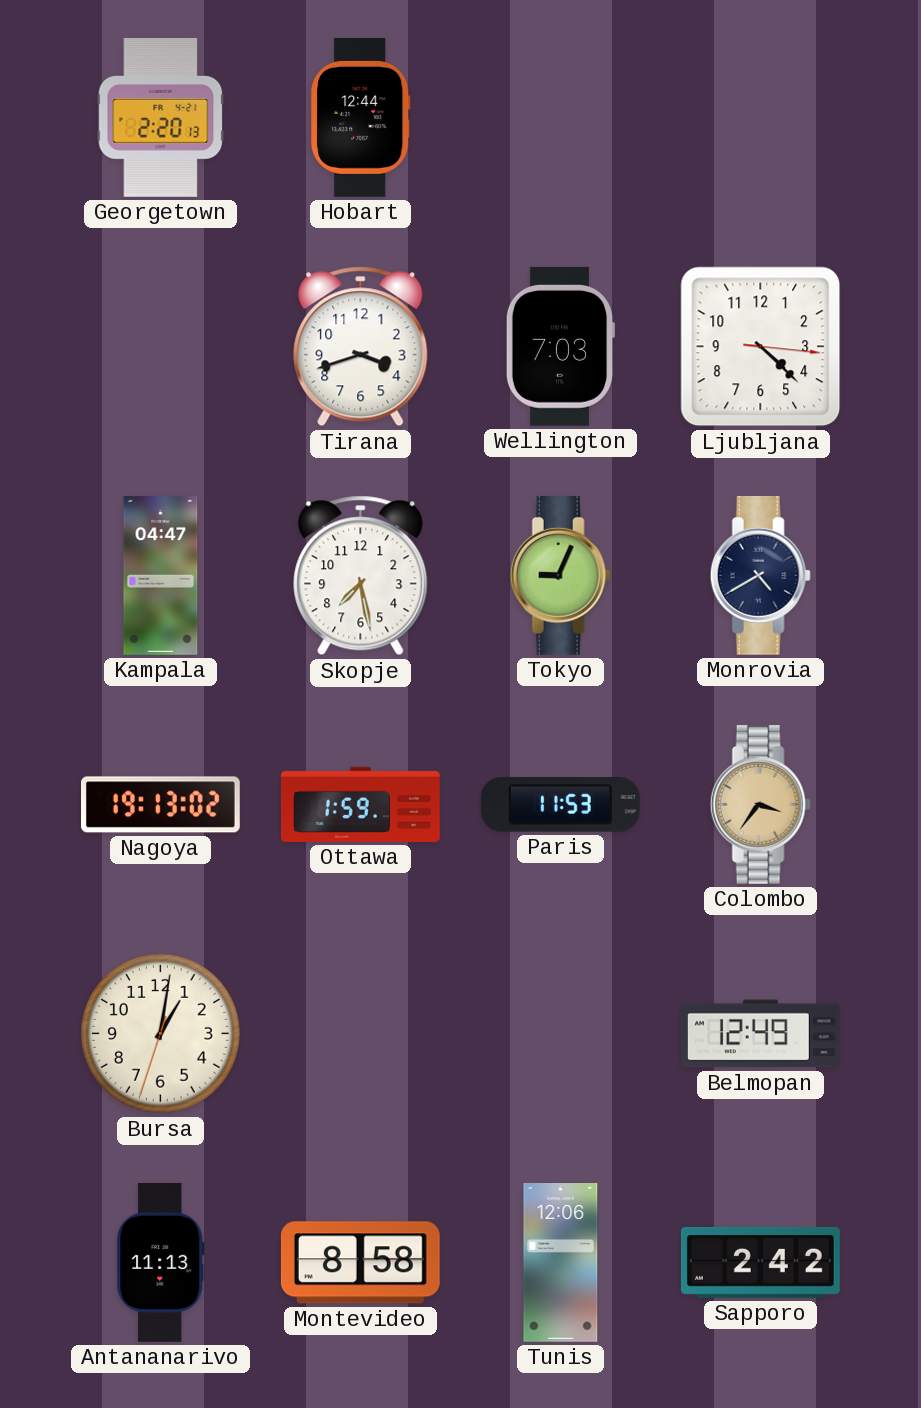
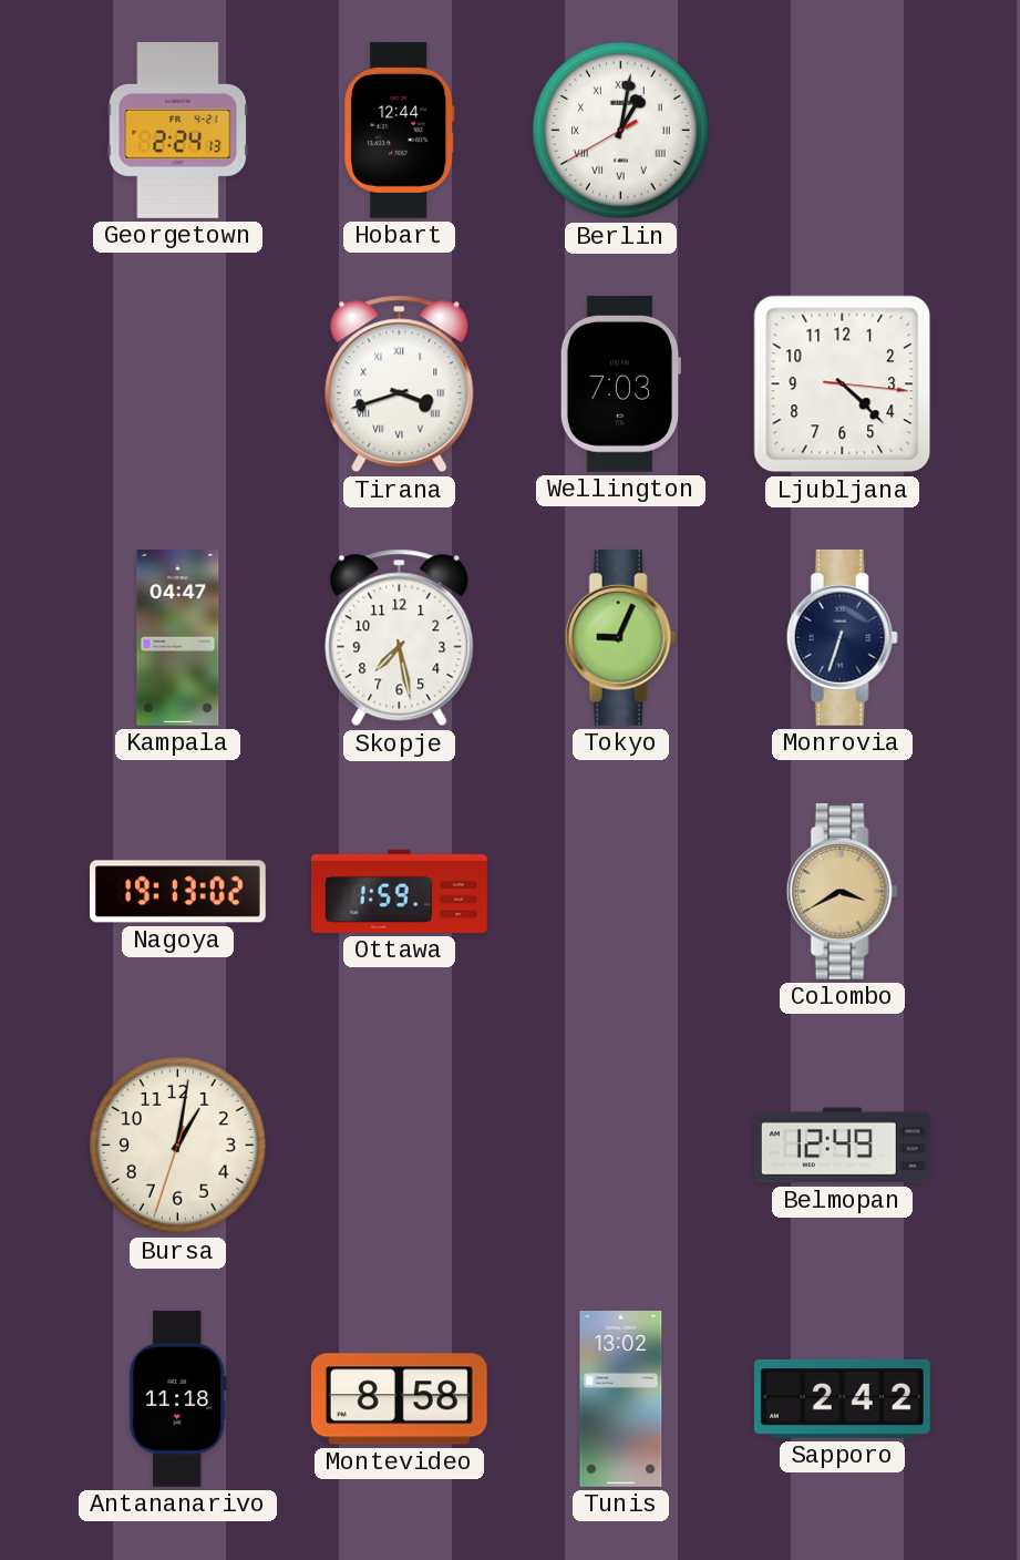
Georgetown: 2:20 -> 2:24
Berlin: none -> 1:01
Tirana numerals: Arabic -> Roman
Monrovia: 4:40 -> 6:33
Paris: 11:53 -> none
Colombo: 3:36 -> 3:40
Antananarivo: 11:13 -> 11:18
Tunis: 12:06 -> 13:02
